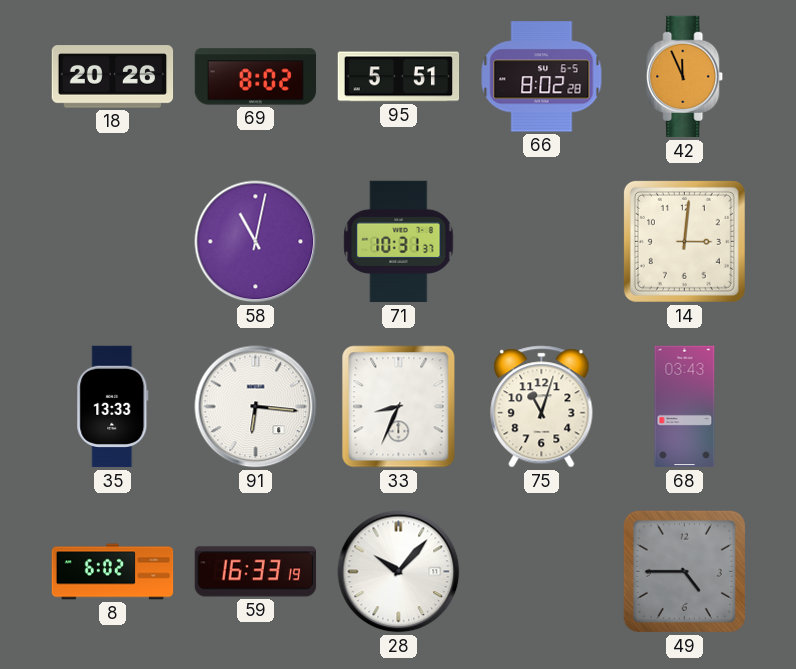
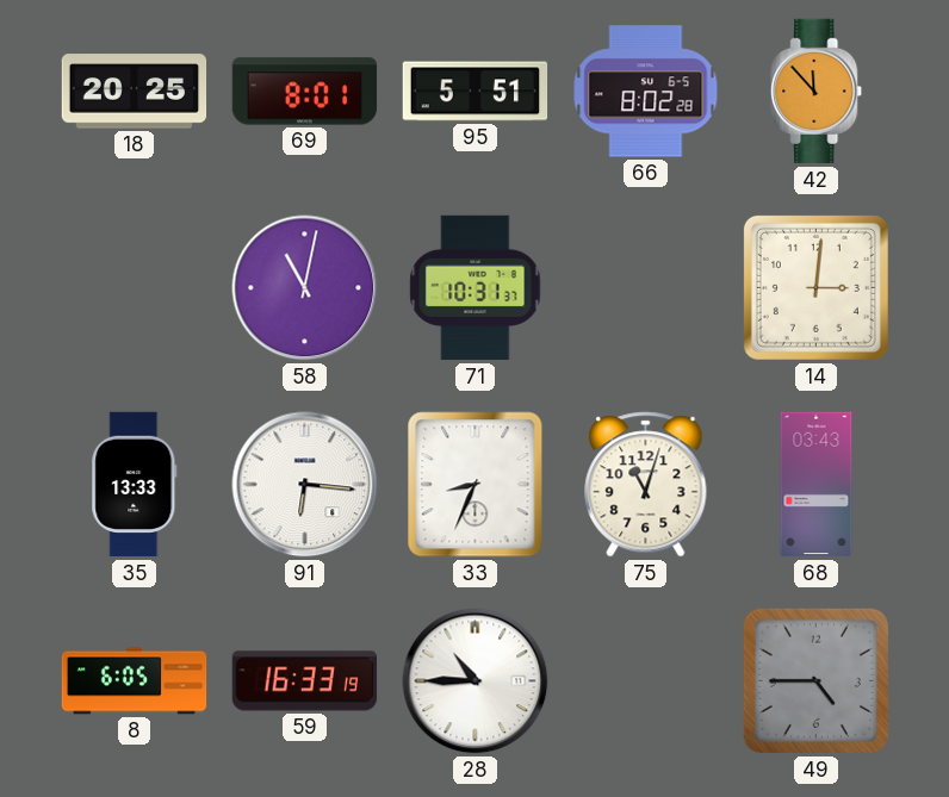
18: 20:26 -> 20:25
69: 8:02 -> 8:01
42: 11:56 -> 11:53
8: 6:02 -> 6:05
28: 10:07 -> 10:45
